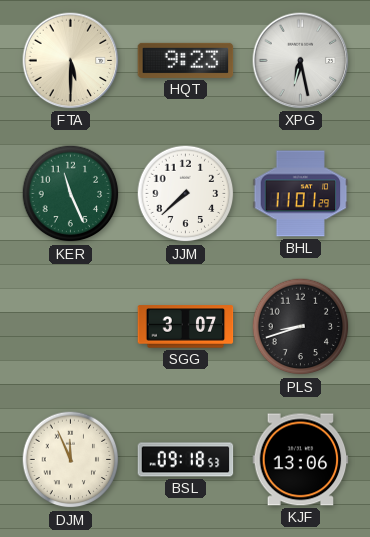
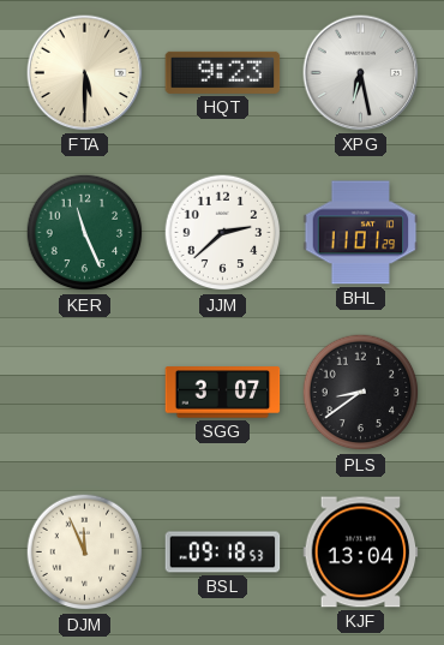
JJM: 7:38 -> 2:38
PLS: 8:42 -> 8:39
KJF: 13:06 -> 13:04
